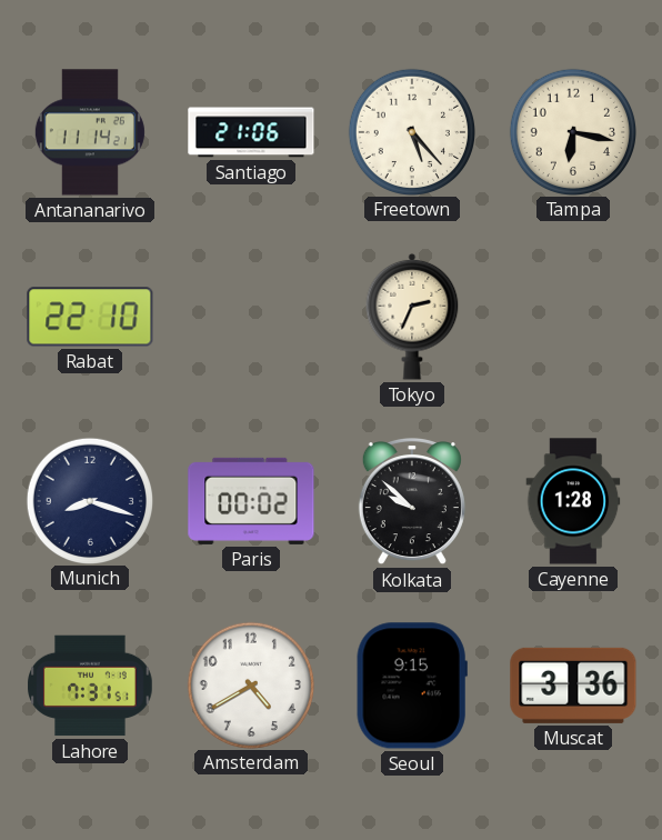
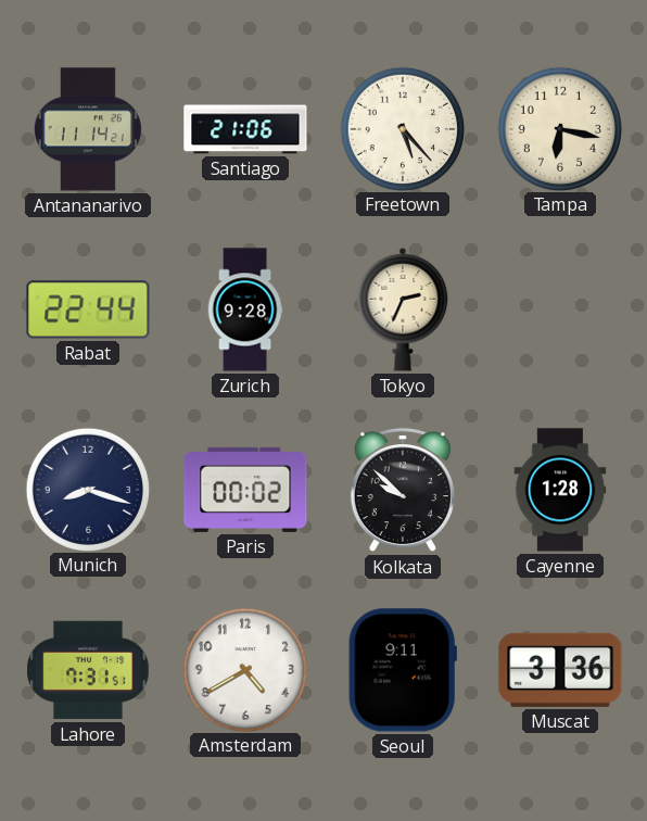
Rabat: 22:10 -> 22:44
Zurich: none -> 9:28
Seoul: 9:15 -> 9:11
